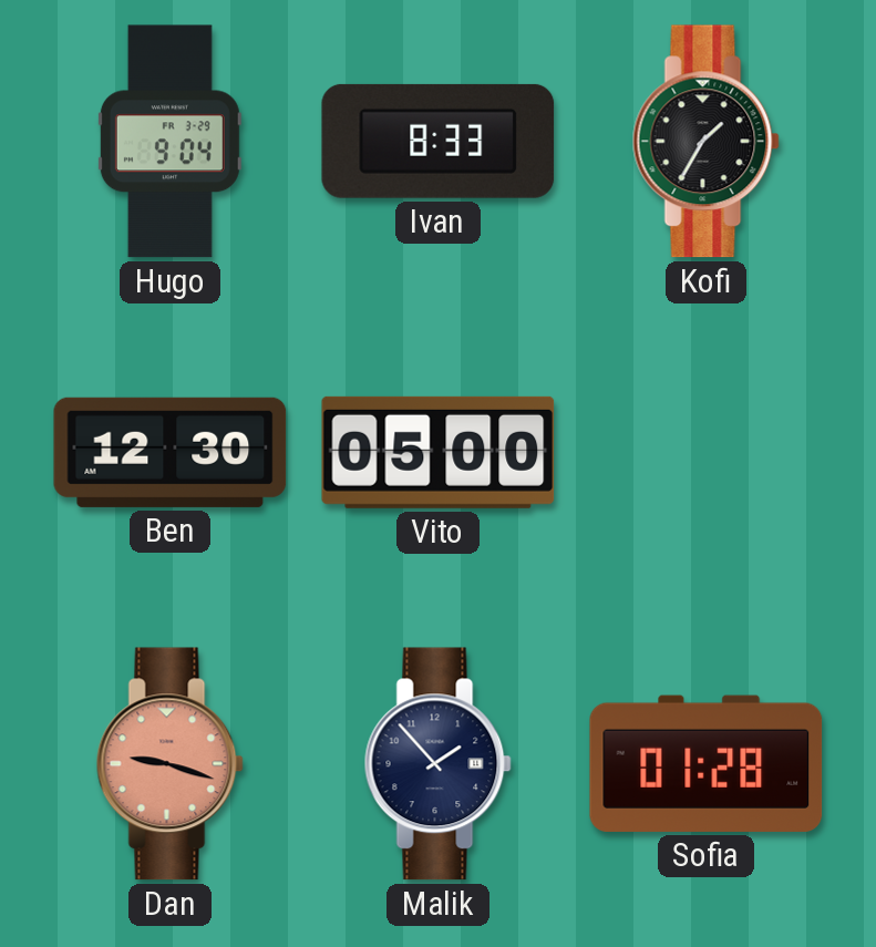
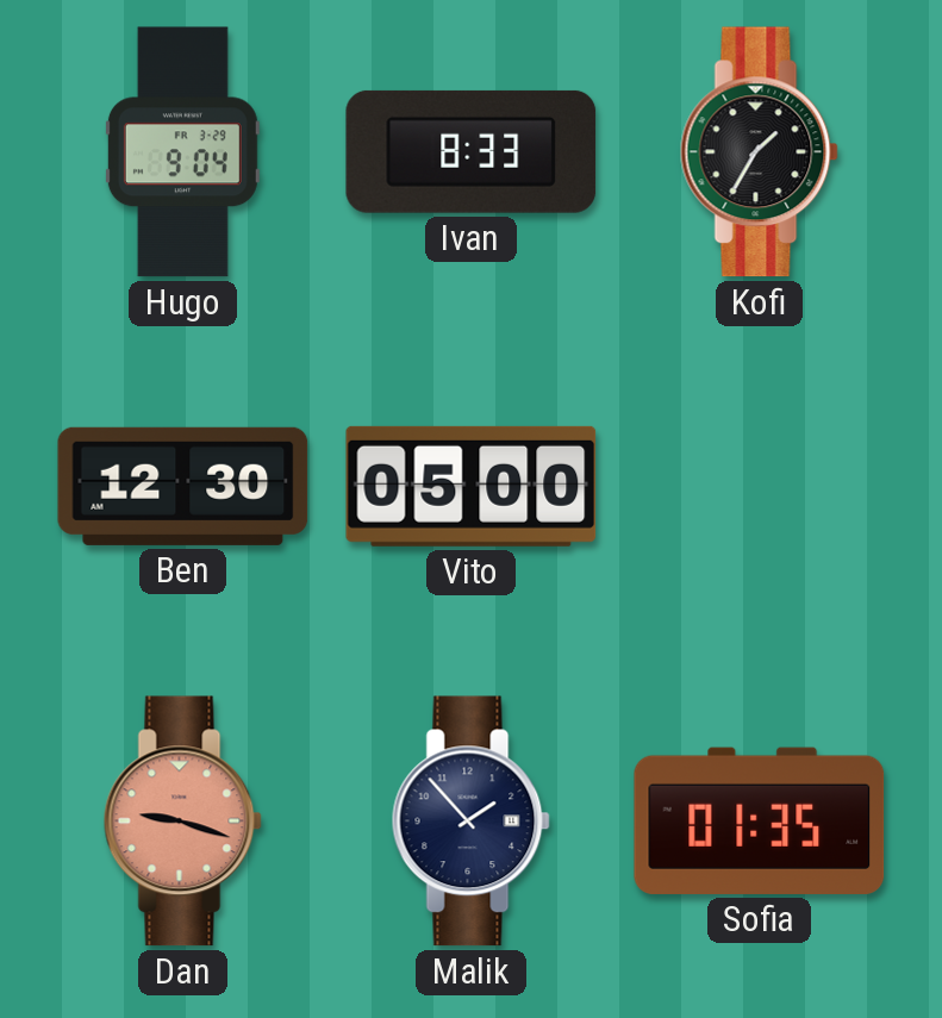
Sofia: 01:28 -> 01:35
